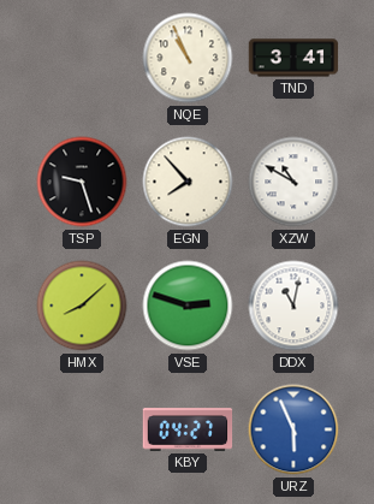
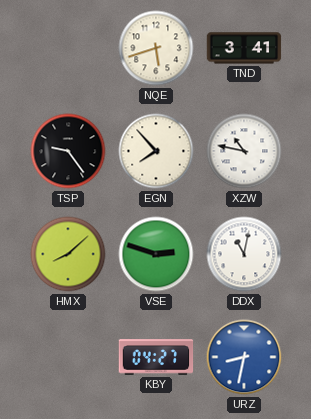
NQE: 10:56 -> 5:42
TSP: 9:27 -> 9:24
XZW: 10:50 -> 10:47
URZ: 5:56 -> 8:32
